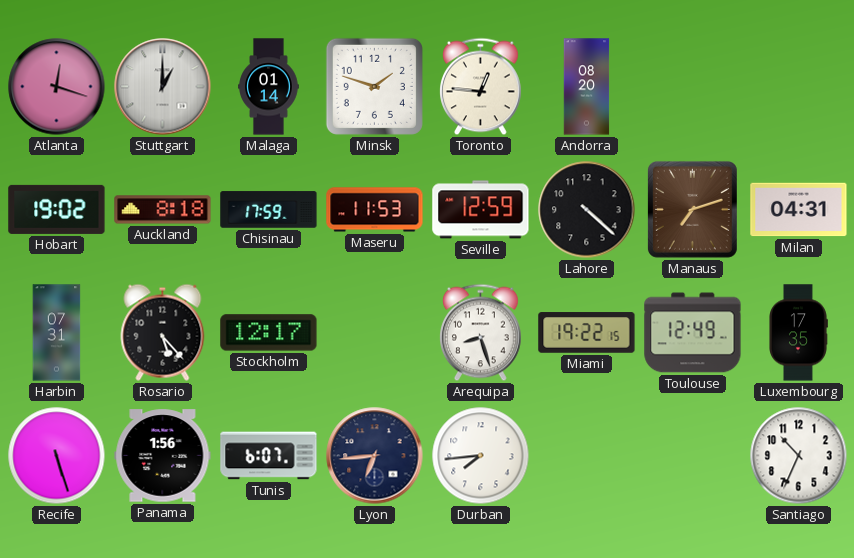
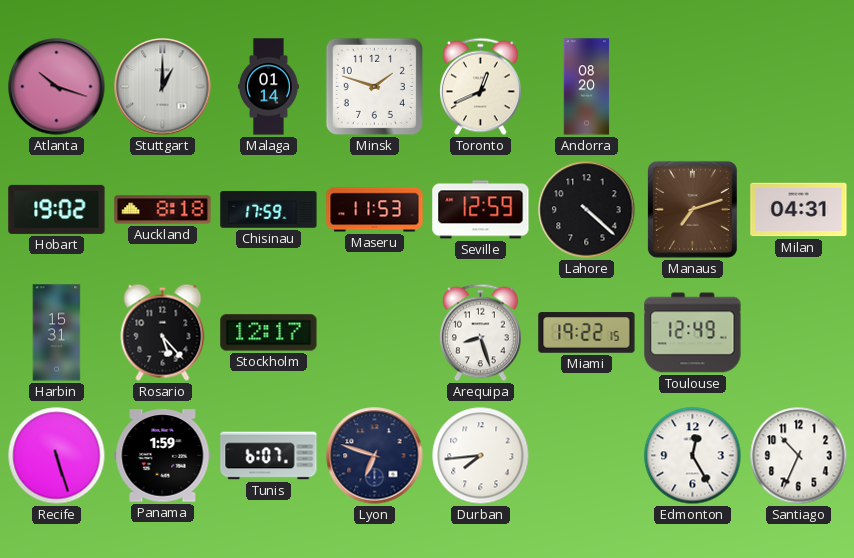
Atlanta: 12:18 -> 10:18
Toronto: 12:46 -> 12:41
Harbin: 07:31 -> 15:31
Luxembourg: 17:35 -> none
Panama: 1:56 -> 1:59
Lyon: 6:44 -> 6:48
Edmonton: none -> 12:25
